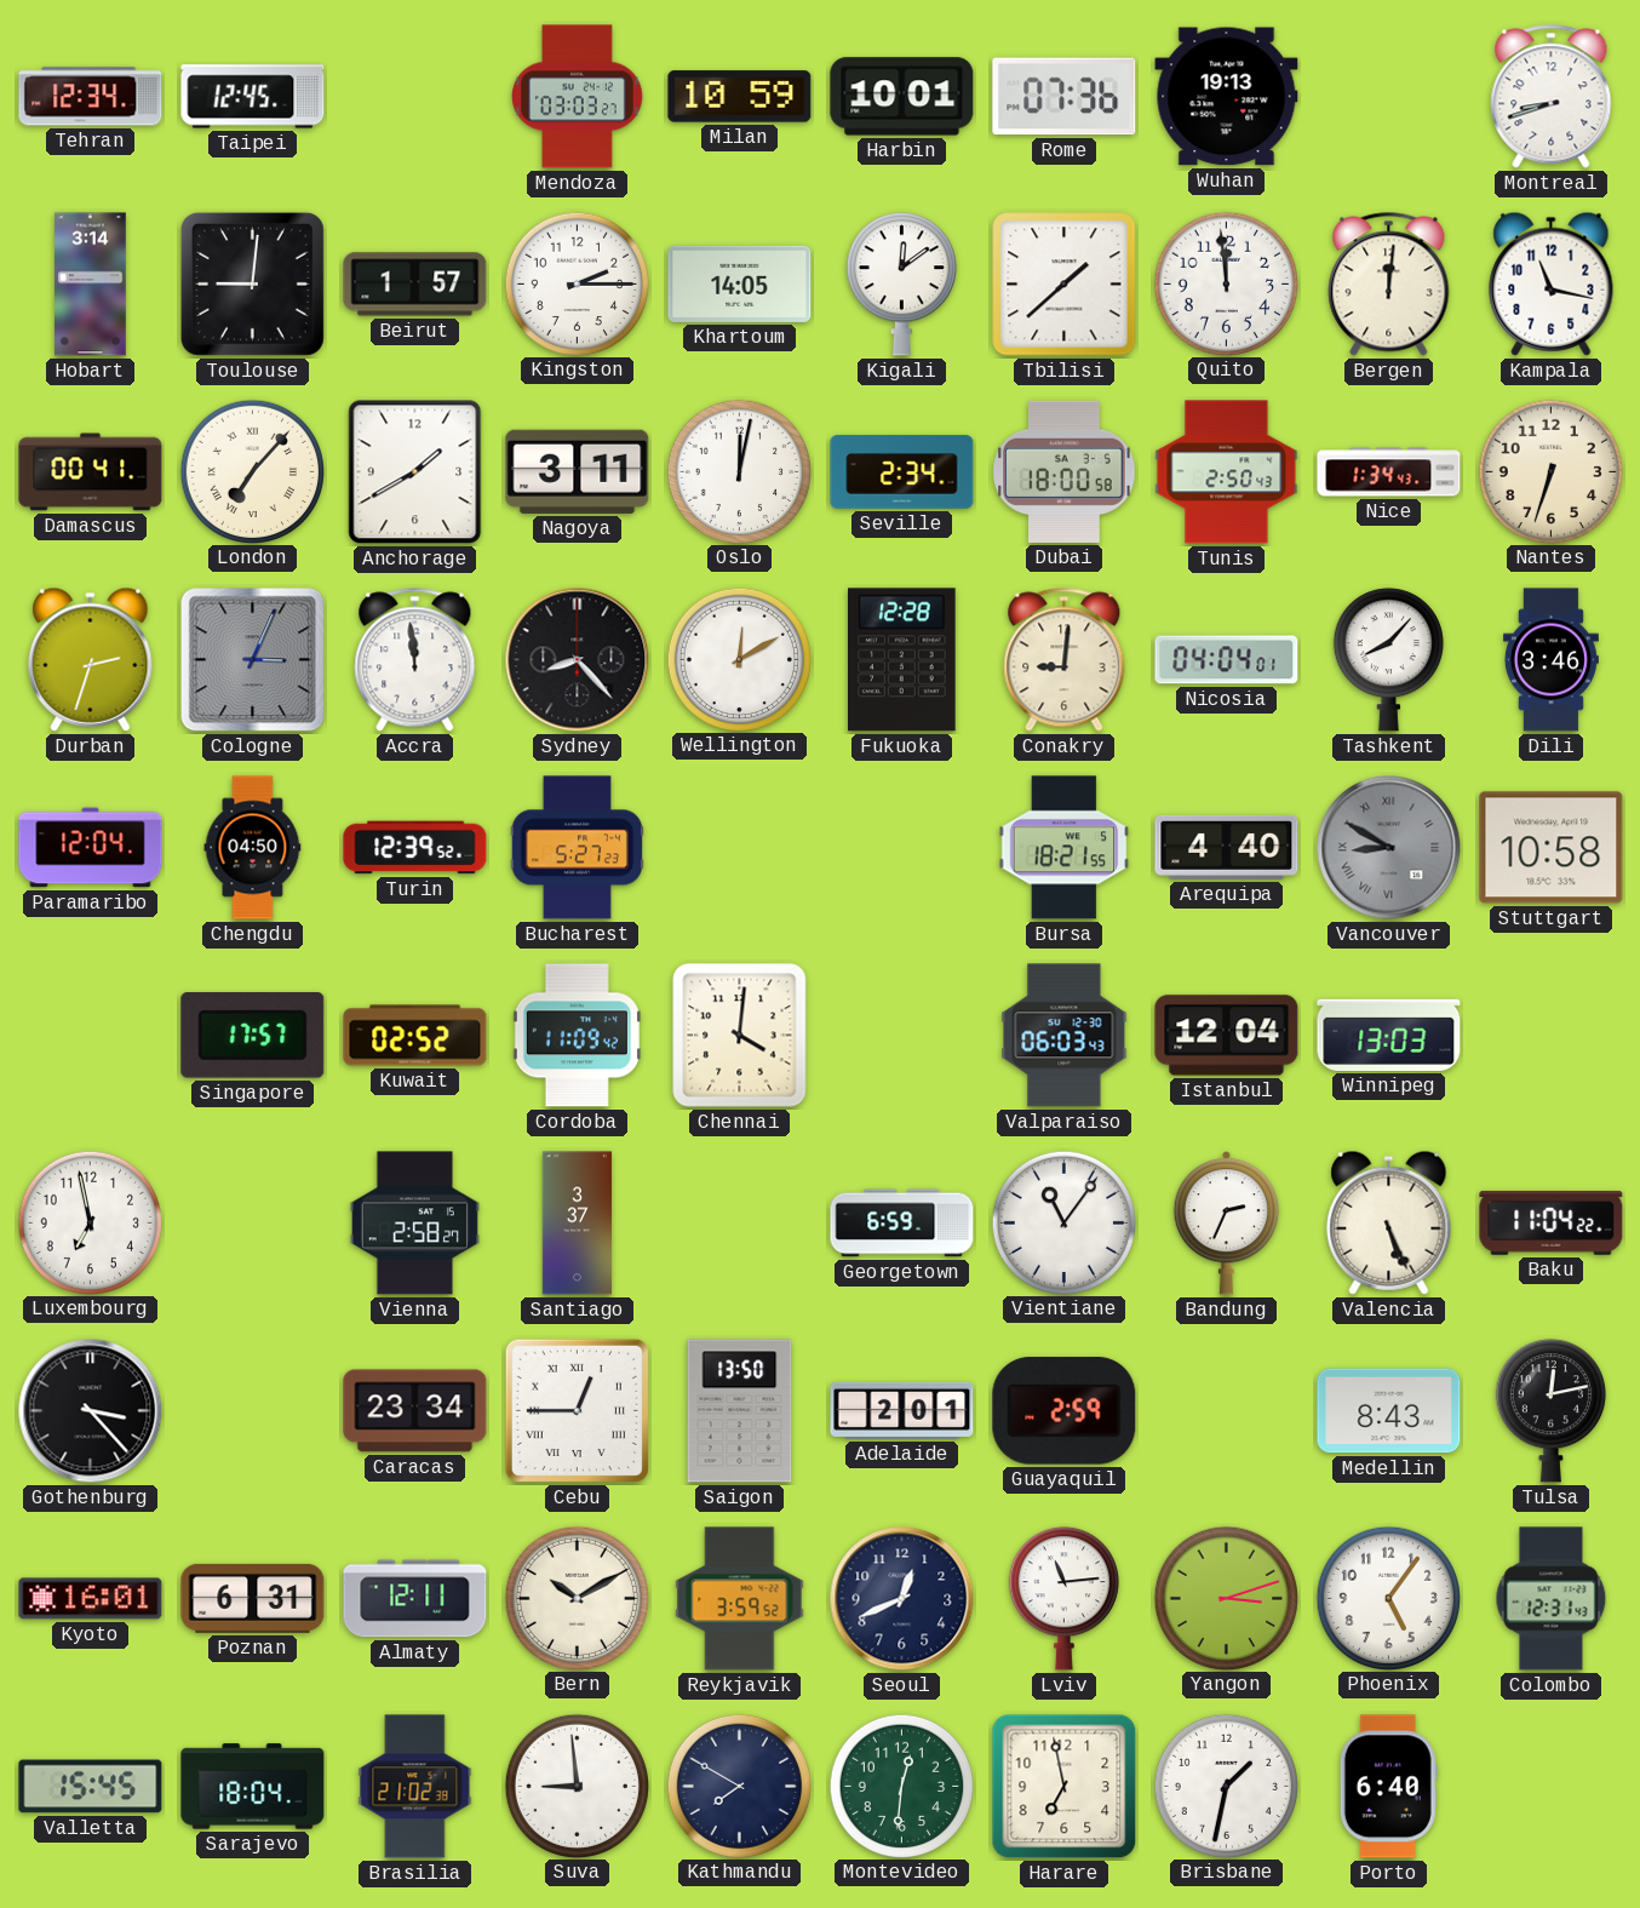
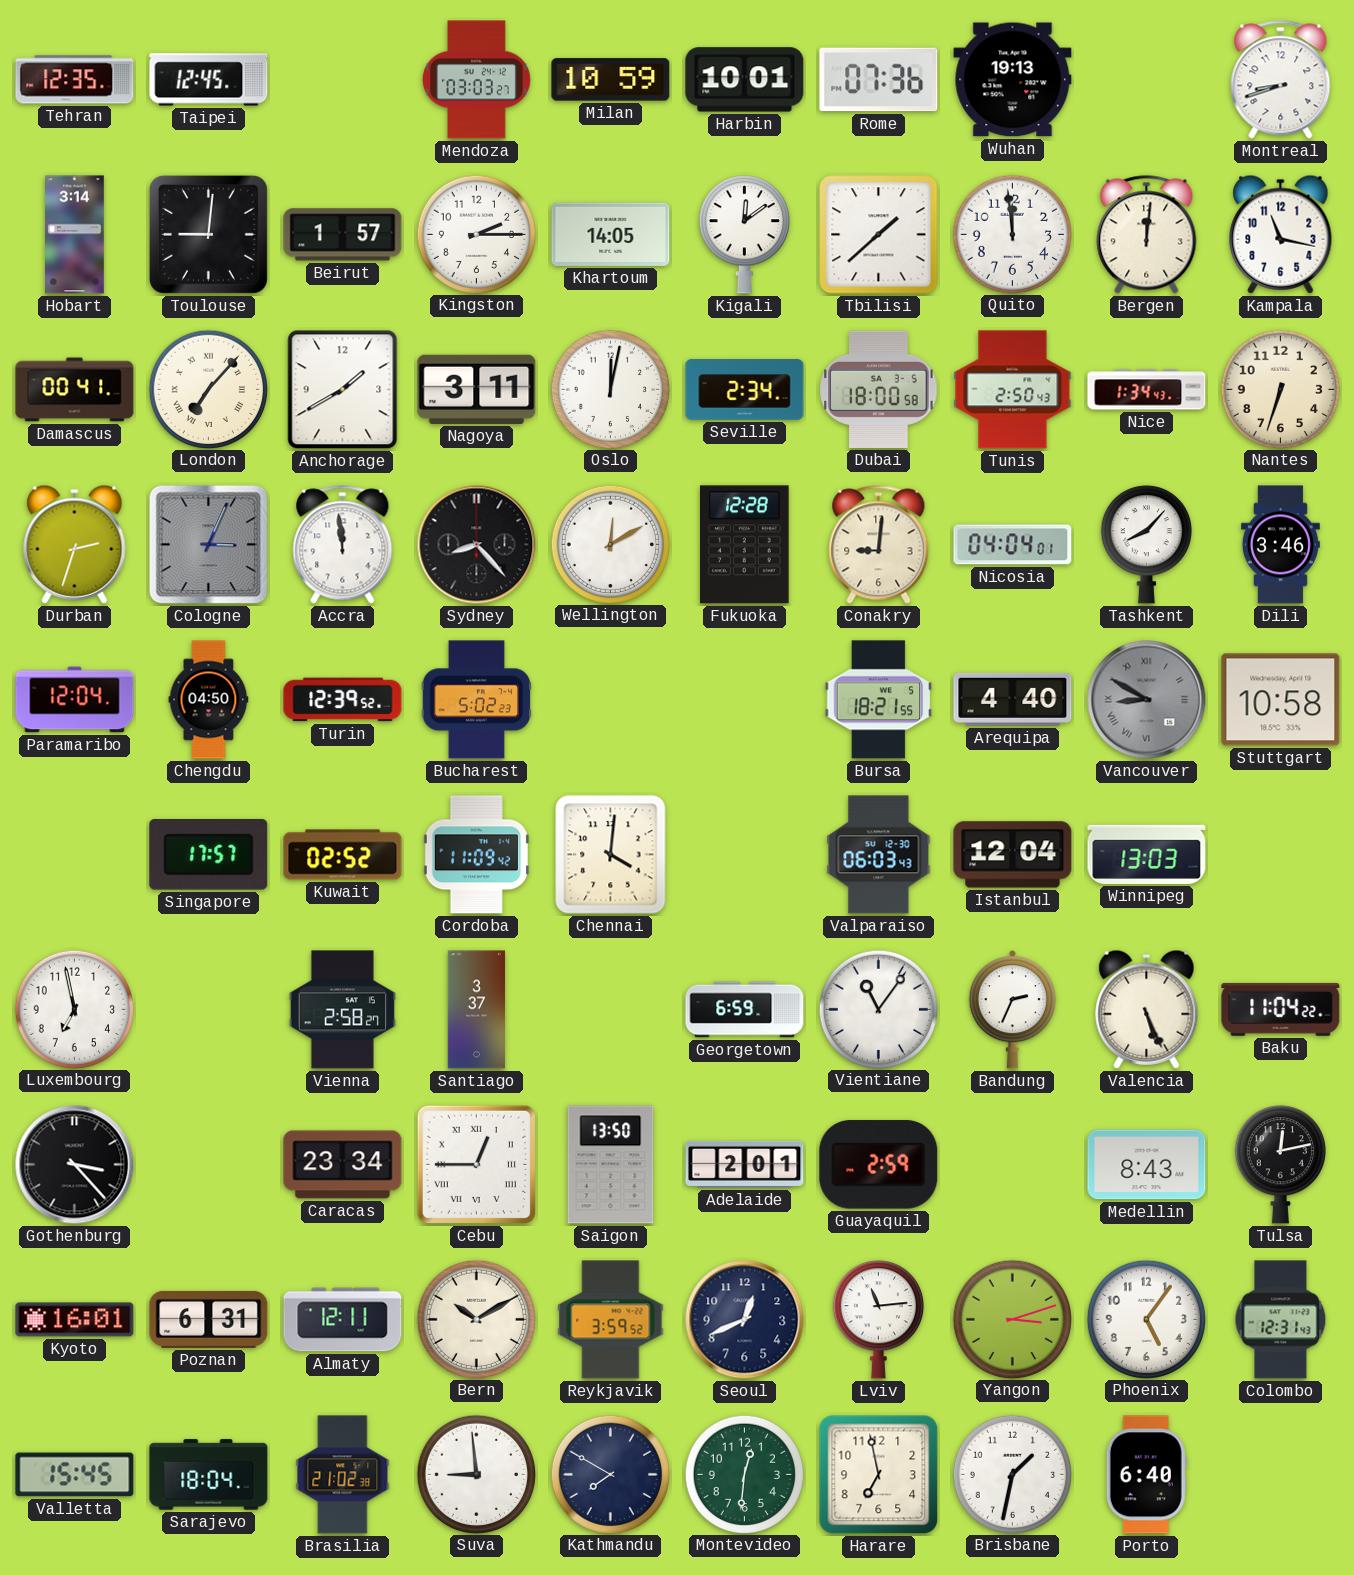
Tehran: 12:34 -> 12:35
Bucharest: 5:27 -> 5:02
